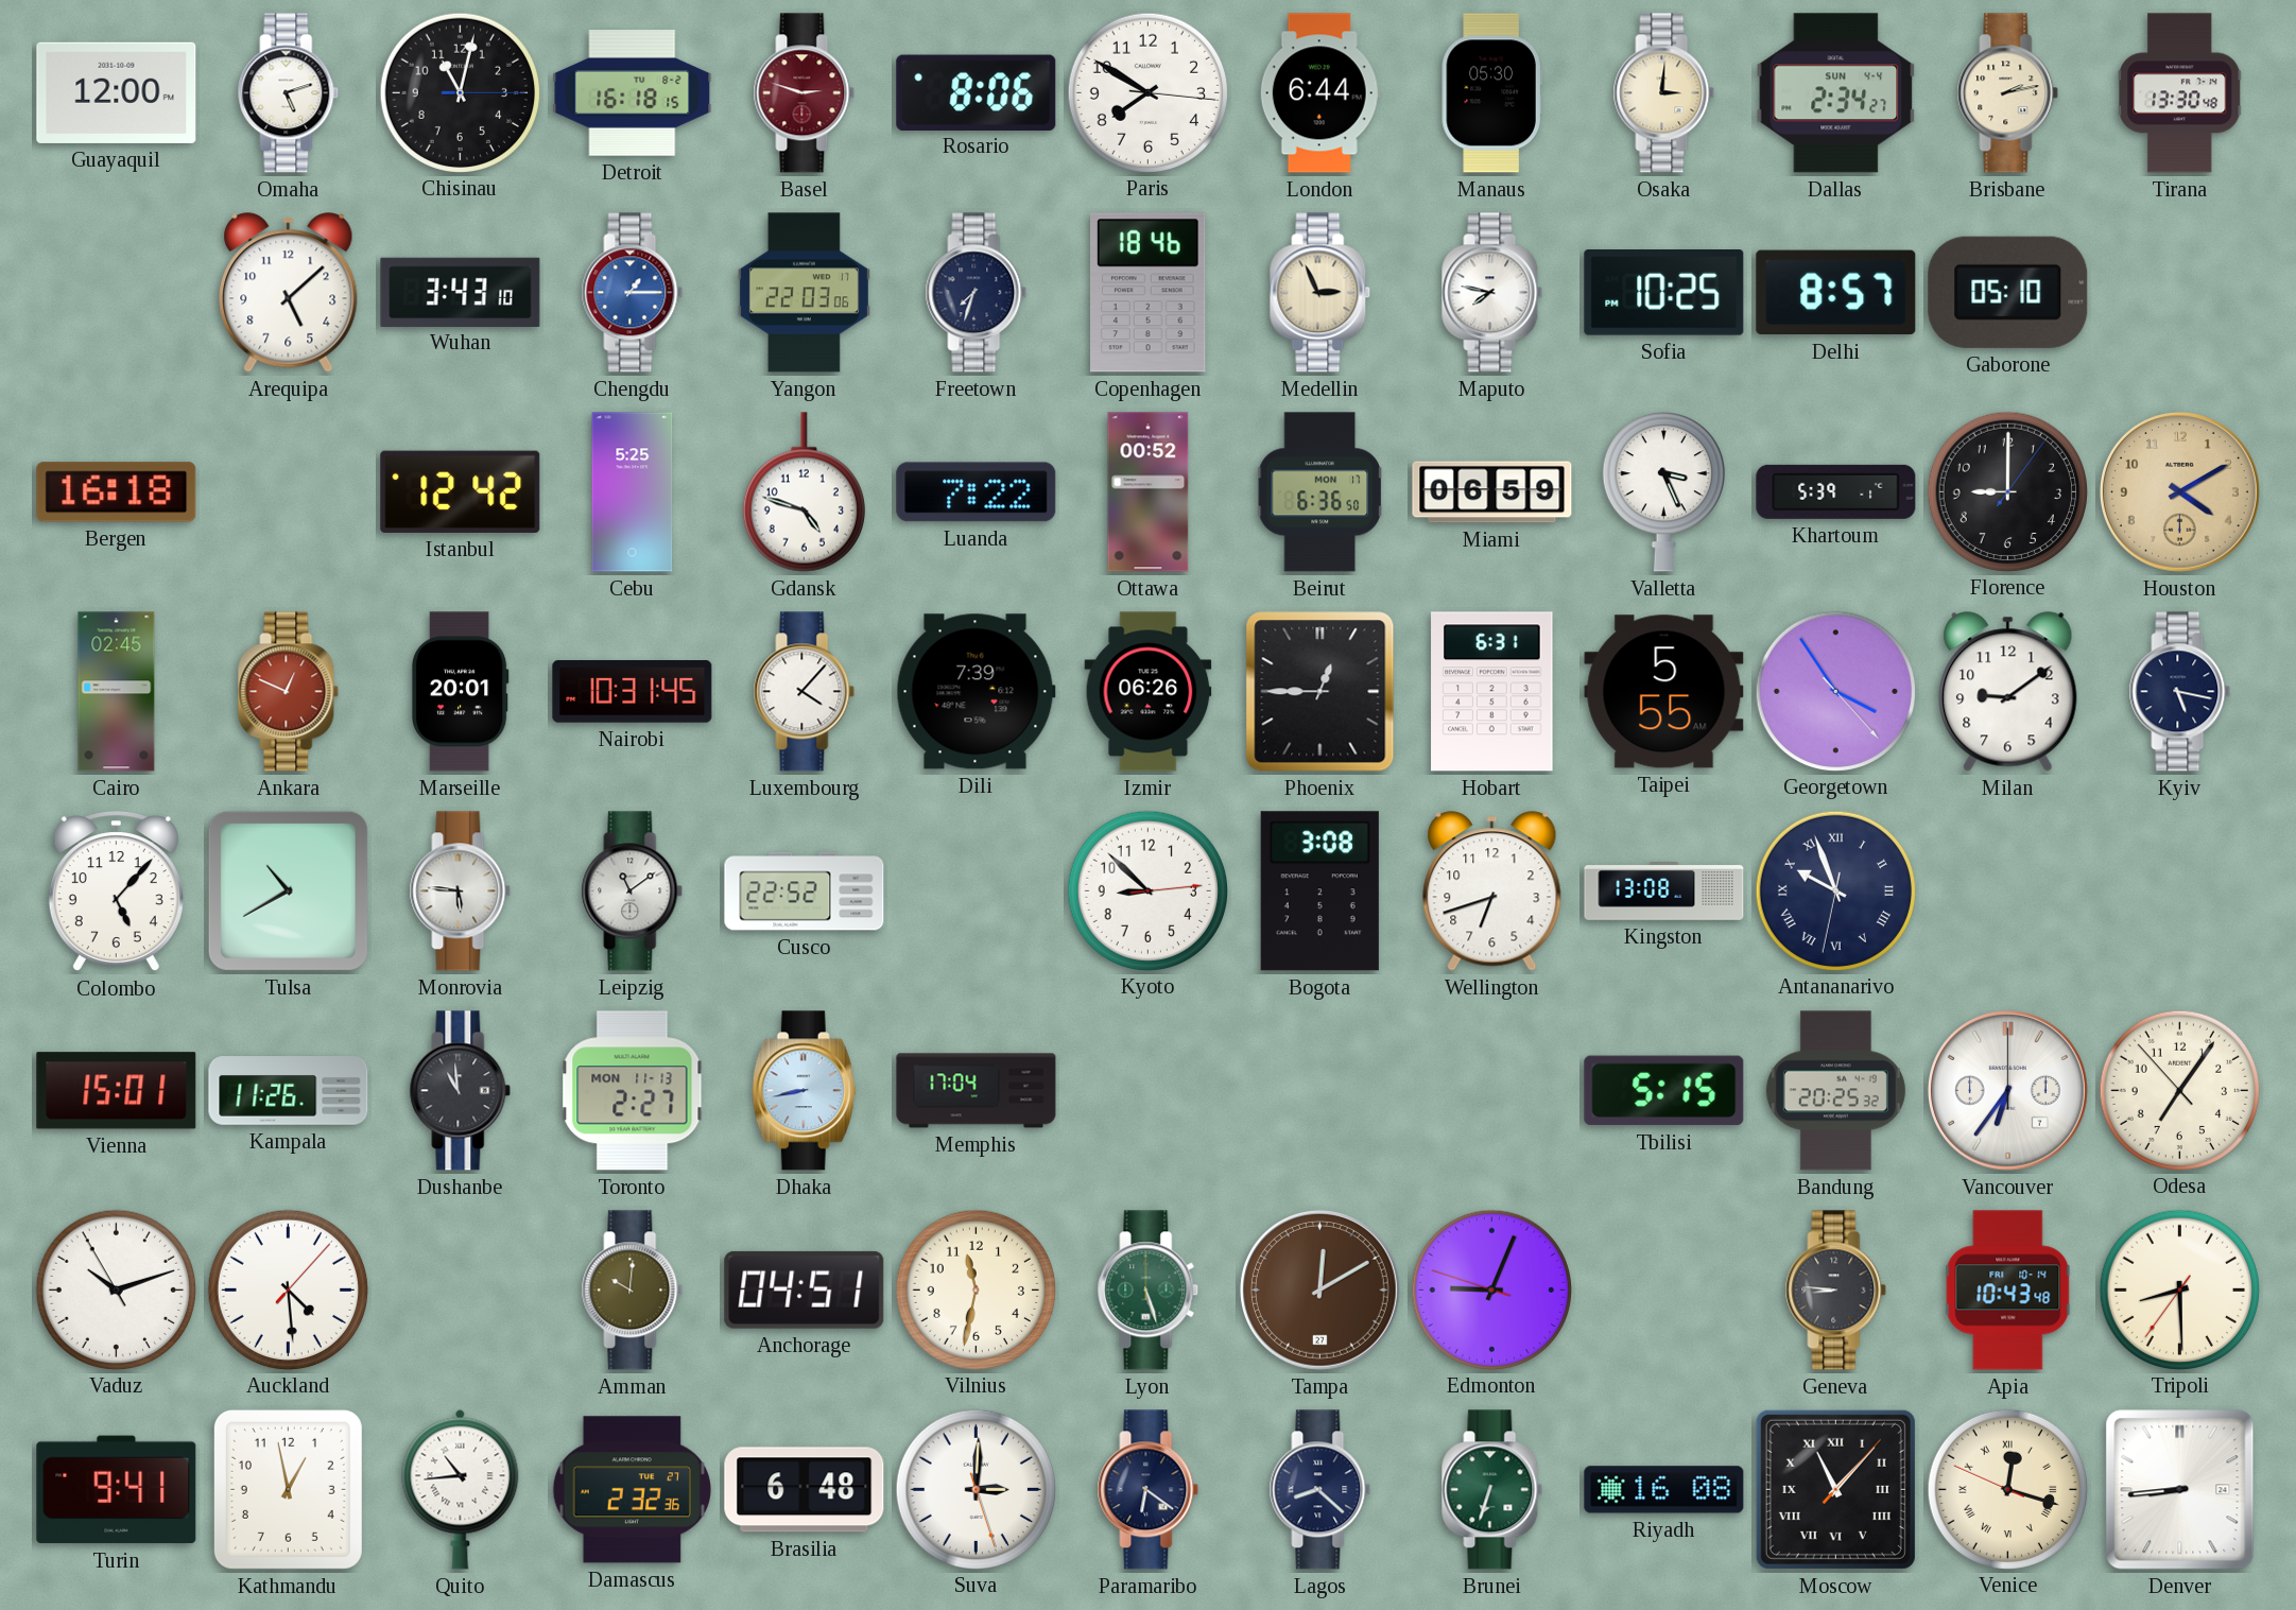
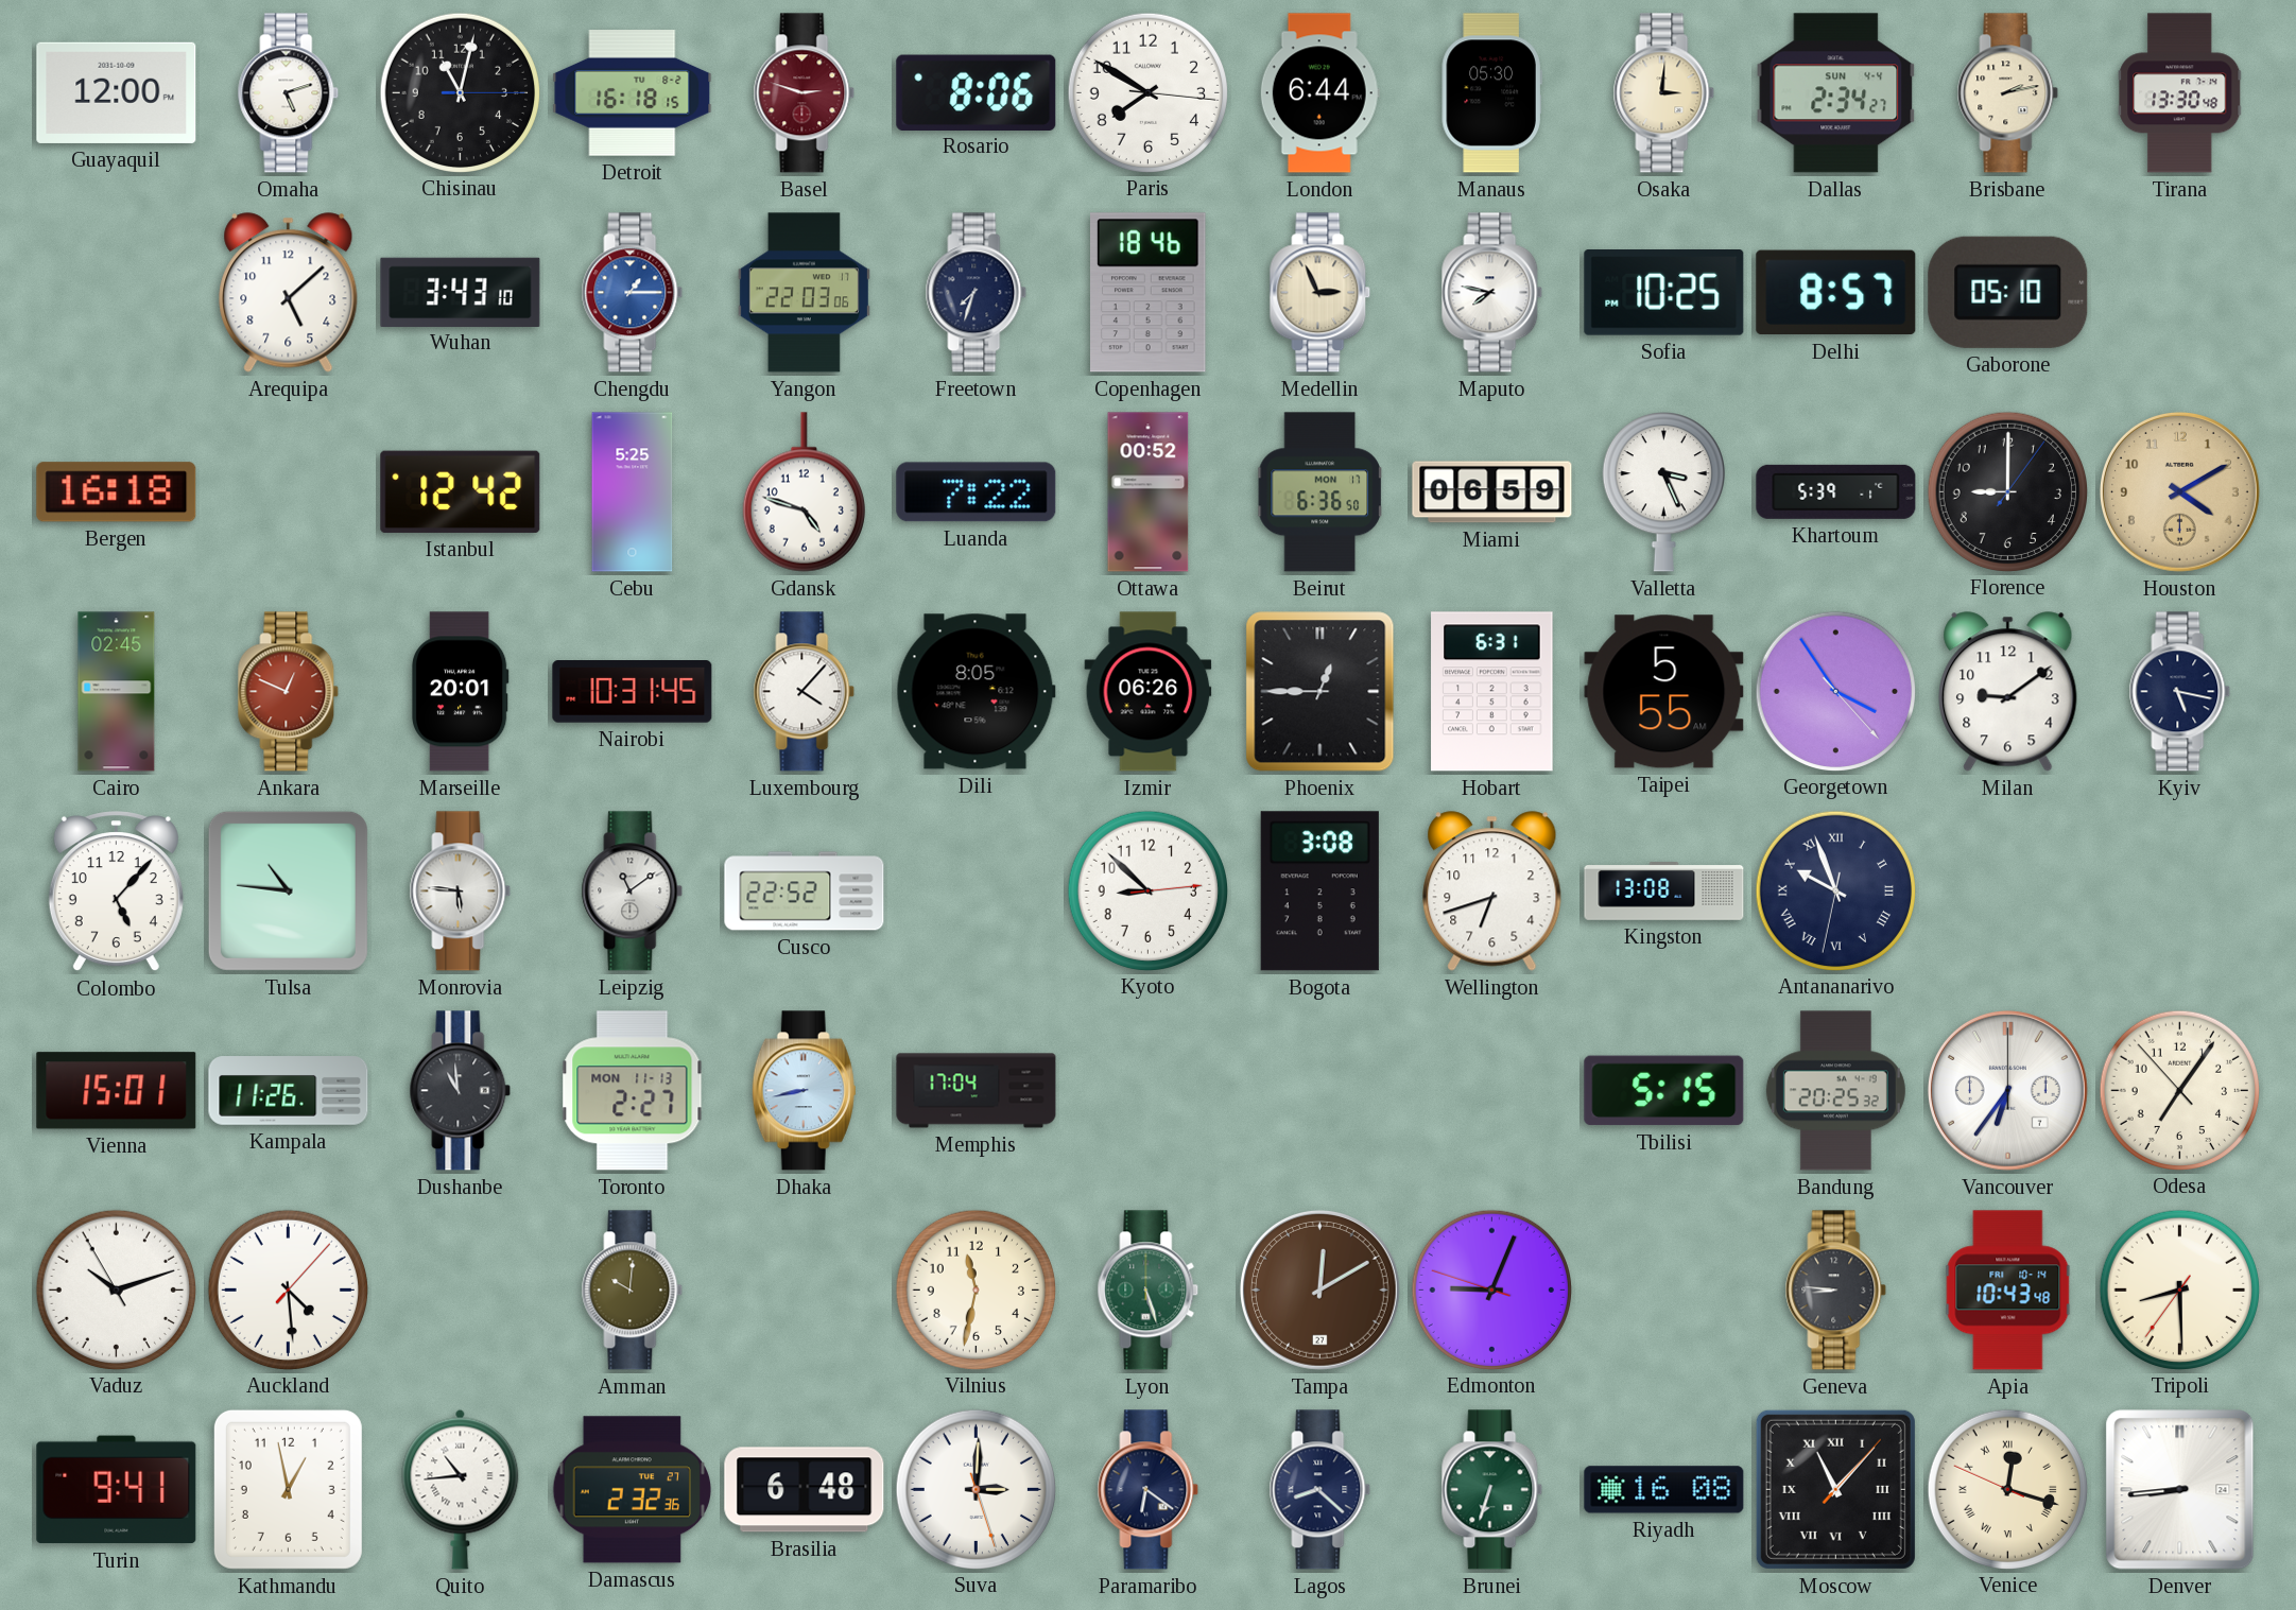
Dili: 7:39 -> 8:05
Tulsa: 10:40 -> 10:46
Anchorage: 04:51 -> none
